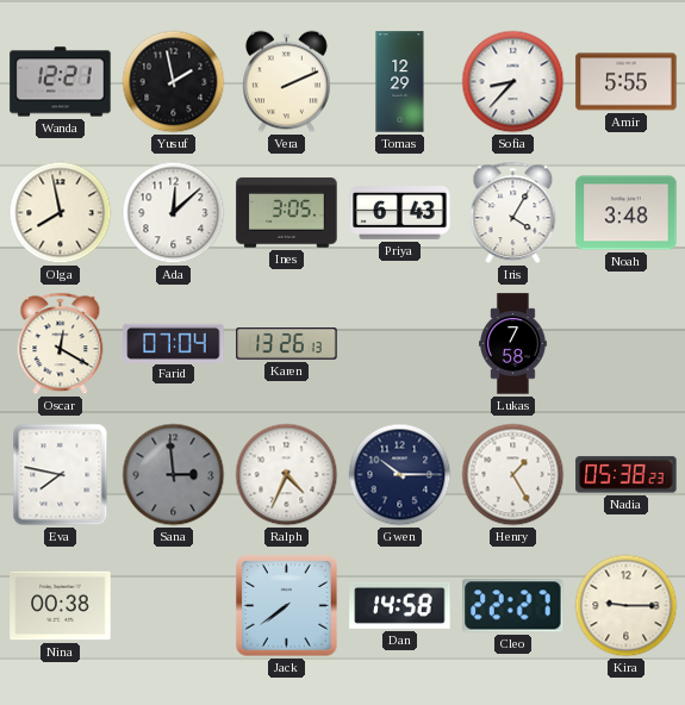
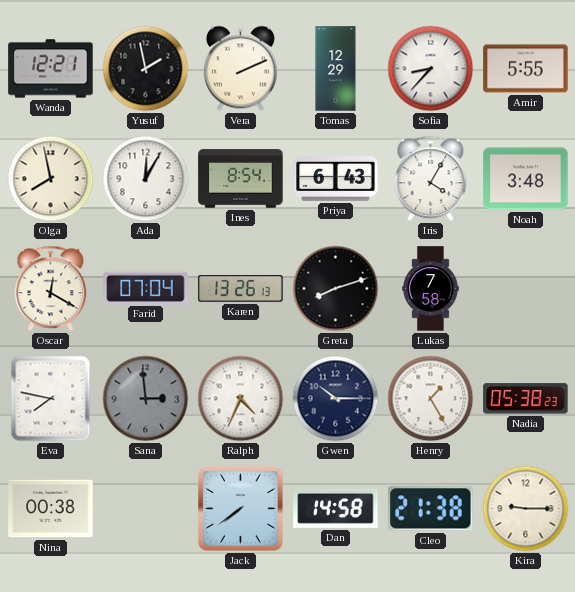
Ada: 12:08 -> 12:05
Ines: 3:05 -> 8:54
Greta: none -> 8:12
Cleo: 22:27 -> 21:38
